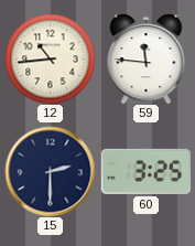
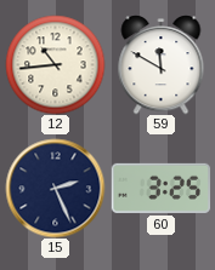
59: 11:46 -> 11:50
15: 2:30 -> 2:26
